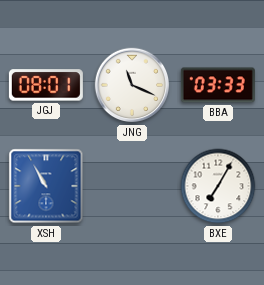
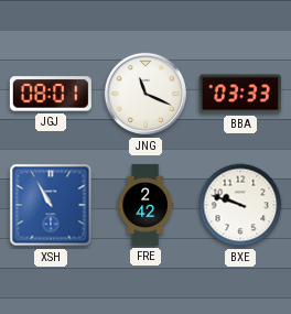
FRE: none -> 2:42
BXE: 7:05 -> 9:48
